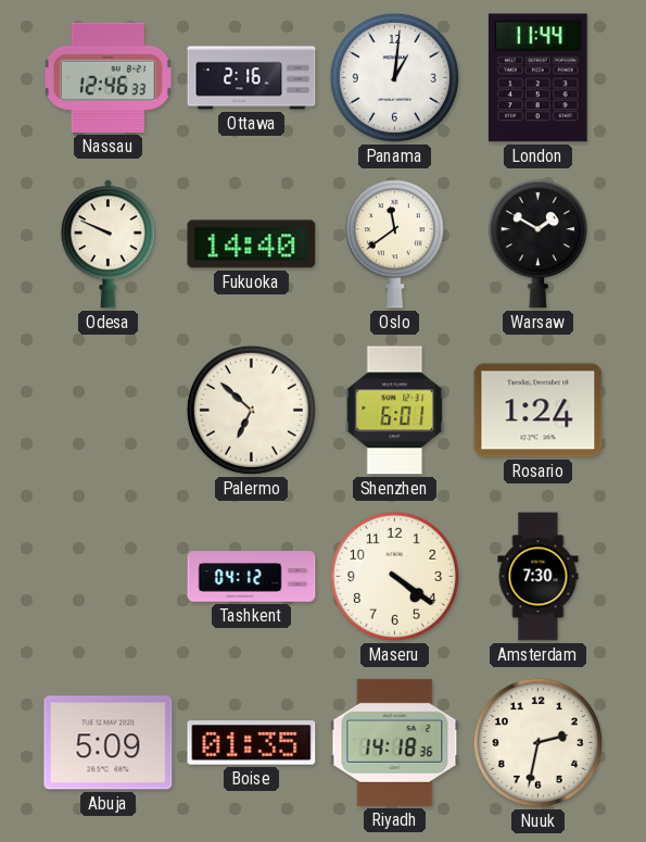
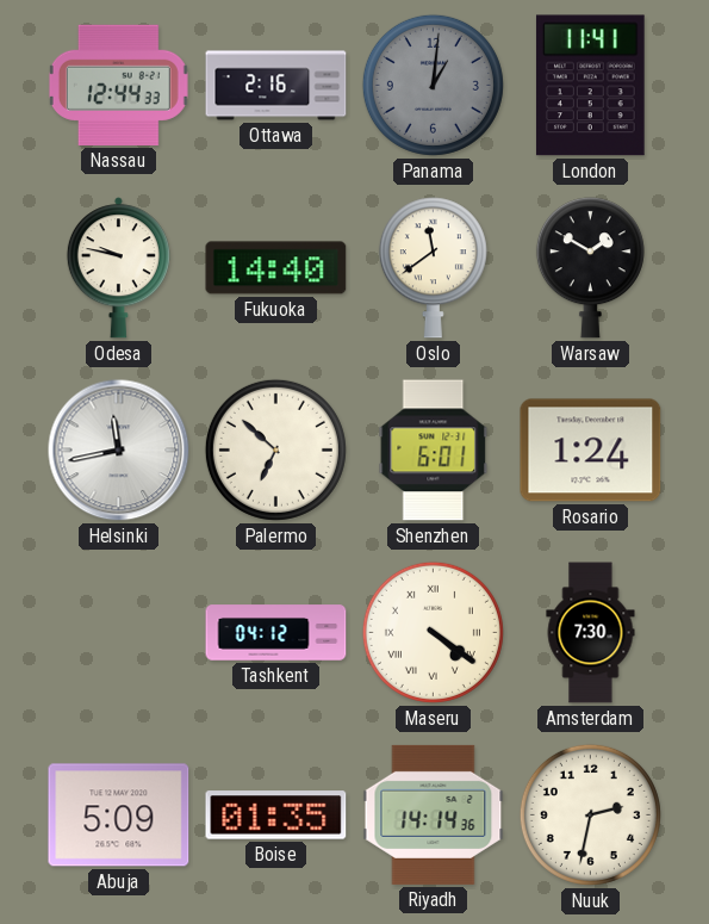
Nassau: 12:46 -> 12:44
Panama dial: white -> grey
London: 11:44 -> 11:41
Odesa: 9:49 -> 9:47
Helsinki: none -> 11:43
Maseru numerals: Arabic -> Roman
Riyadh: 14:18 -> 14:14
